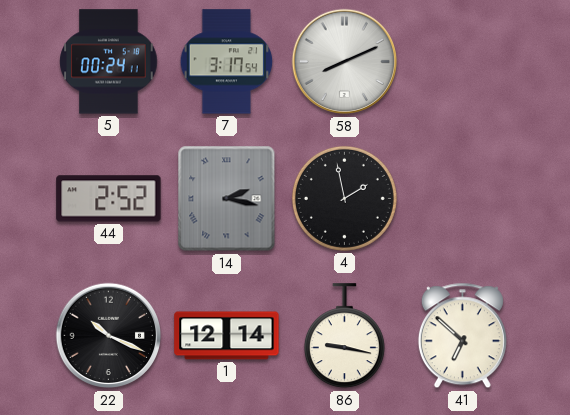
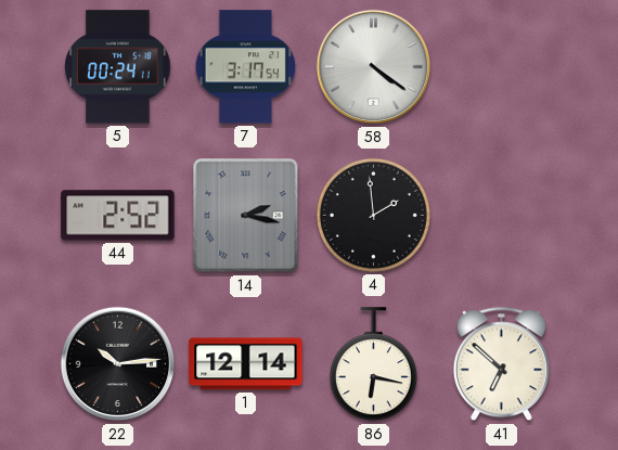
58: 8:11 -> 4:21
4: 1:58 -> 1:59
22: 10:19 -> 10:14
86: 9:17 -> 6:17
